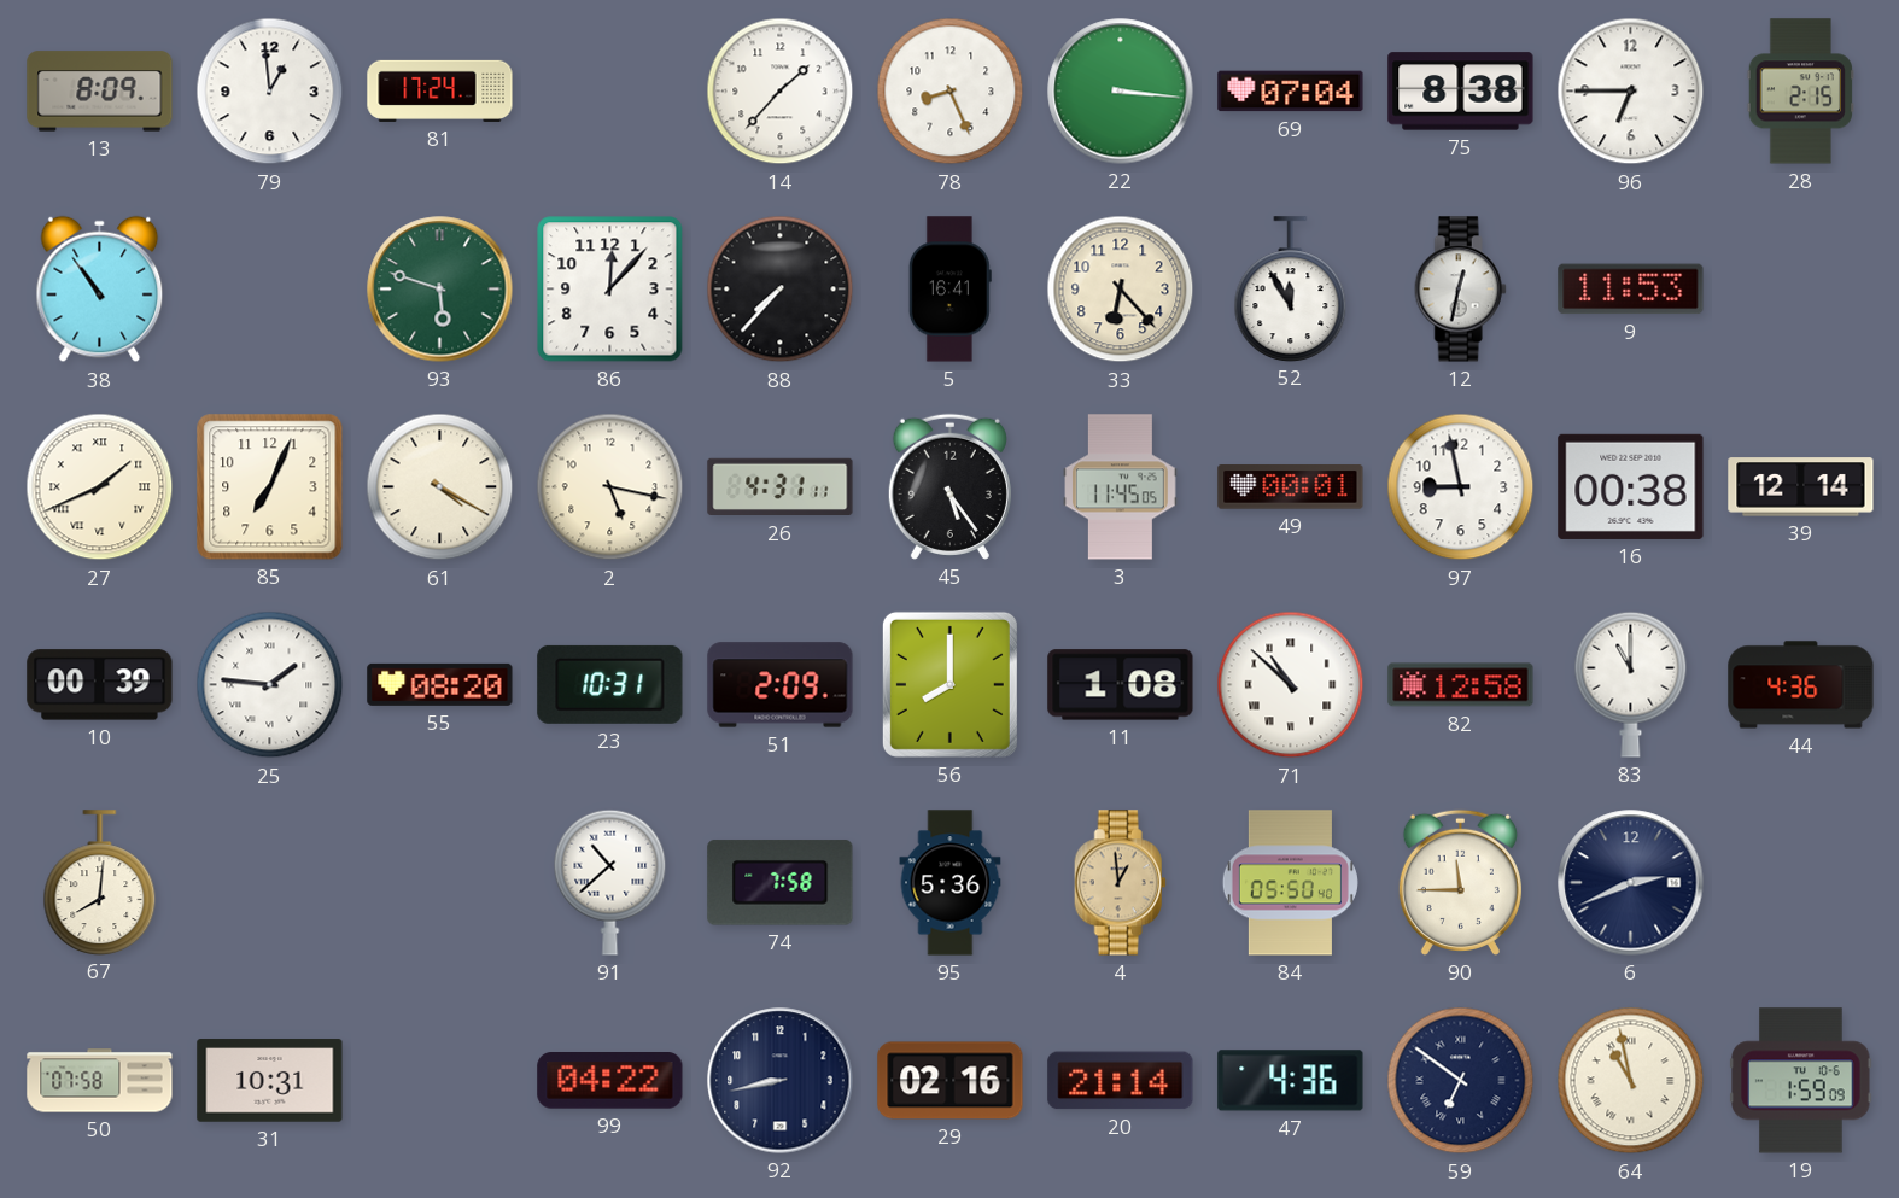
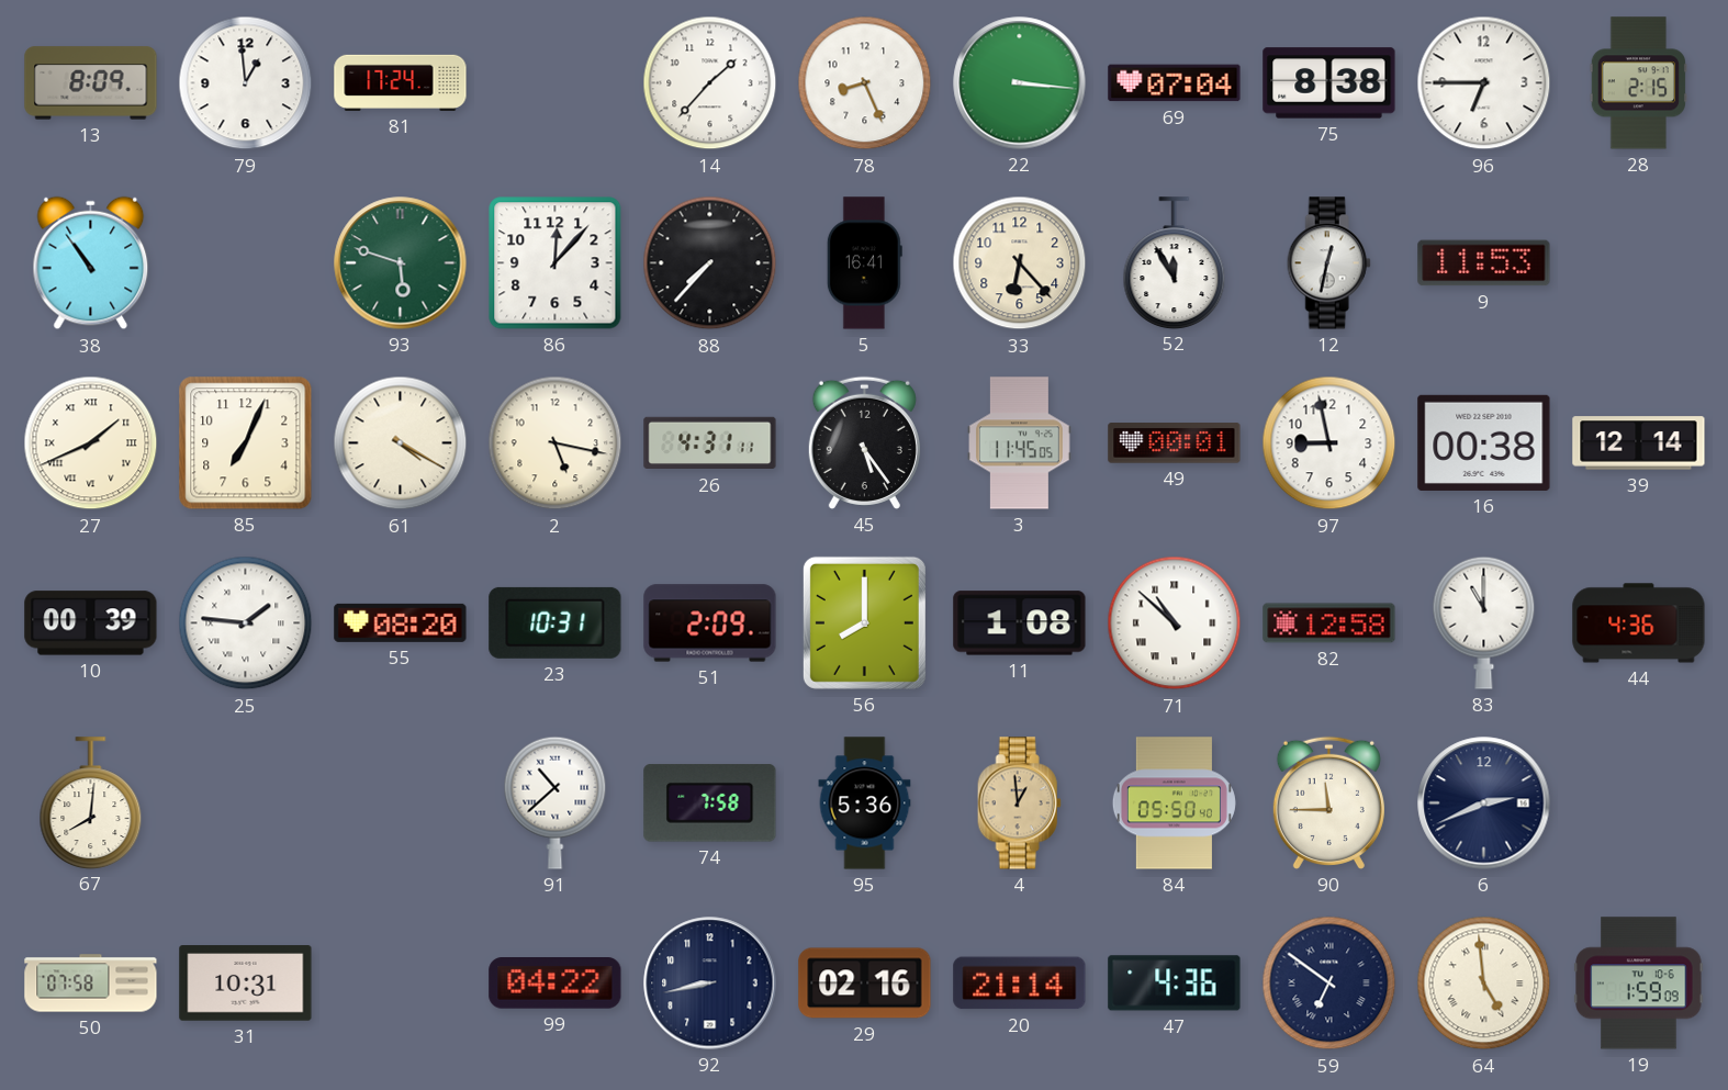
64: 10:58 -> 4:59
